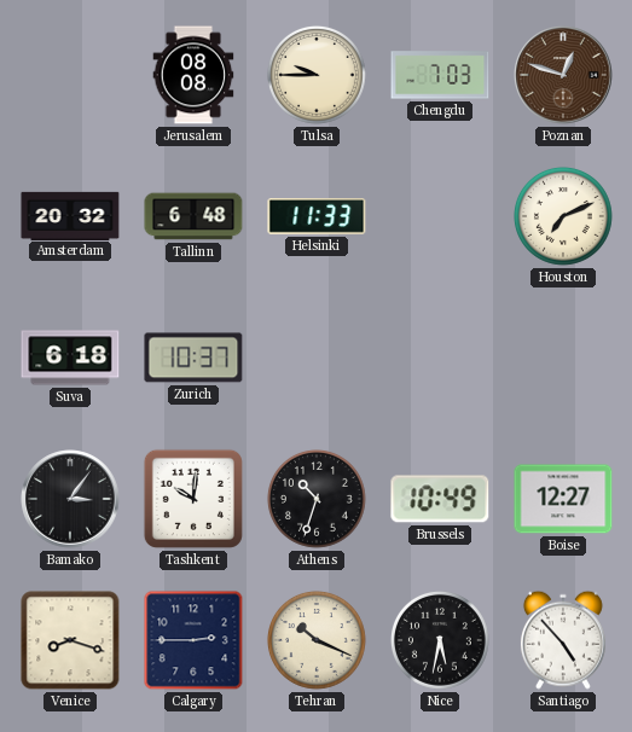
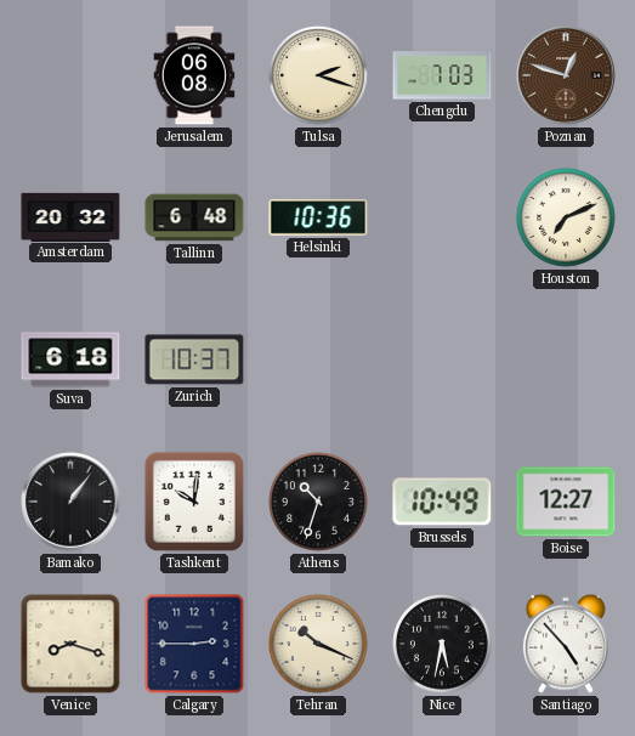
Jerusalem: 08:08 -> 06:08
Tulsa: 9:45 -> 2:18
Helsinki: 11:33 -> 10:36
Bamako: 3:06 -> 1:06
